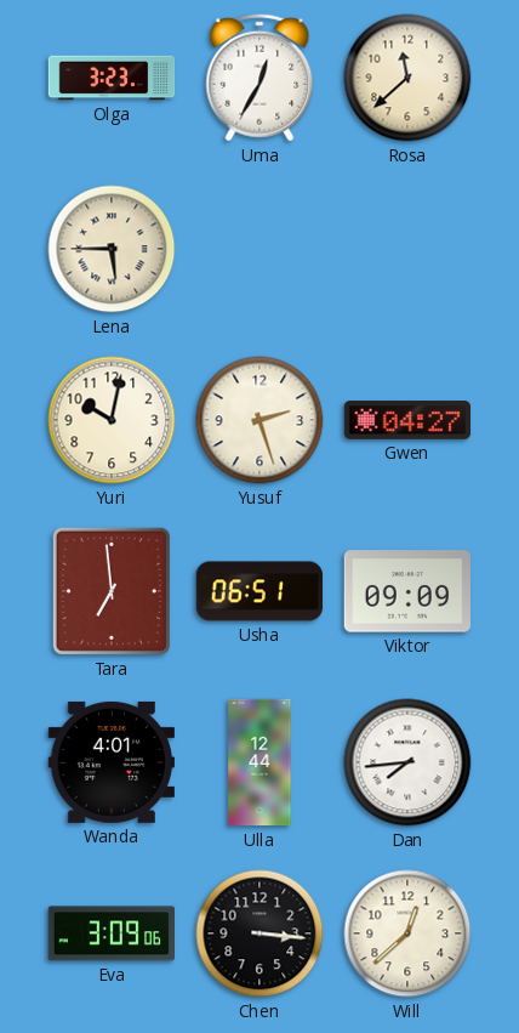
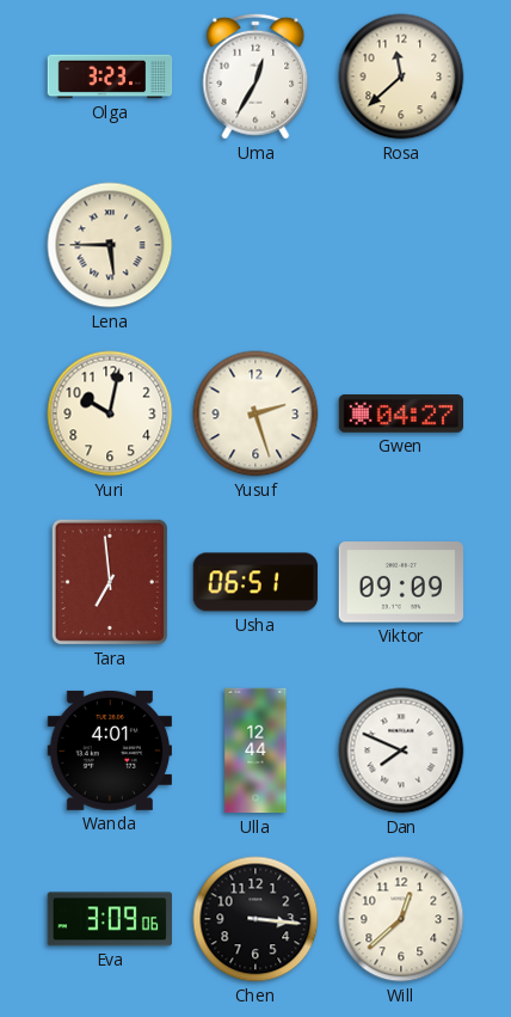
Dan: 7:44 -> 7:49
